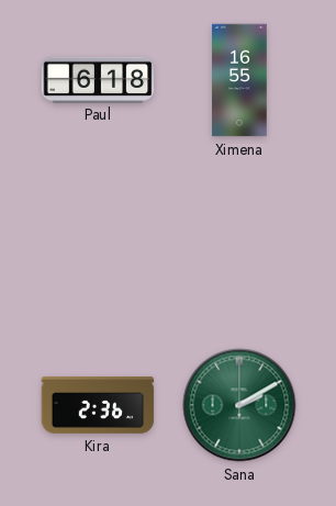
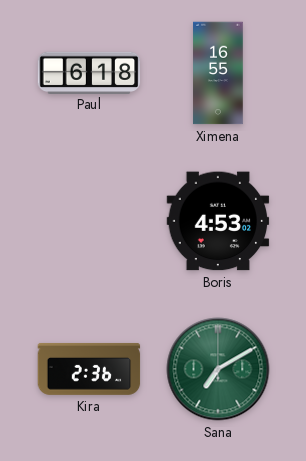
Boris: none -> 4:53
Sana: 2:10 -> 7:10
